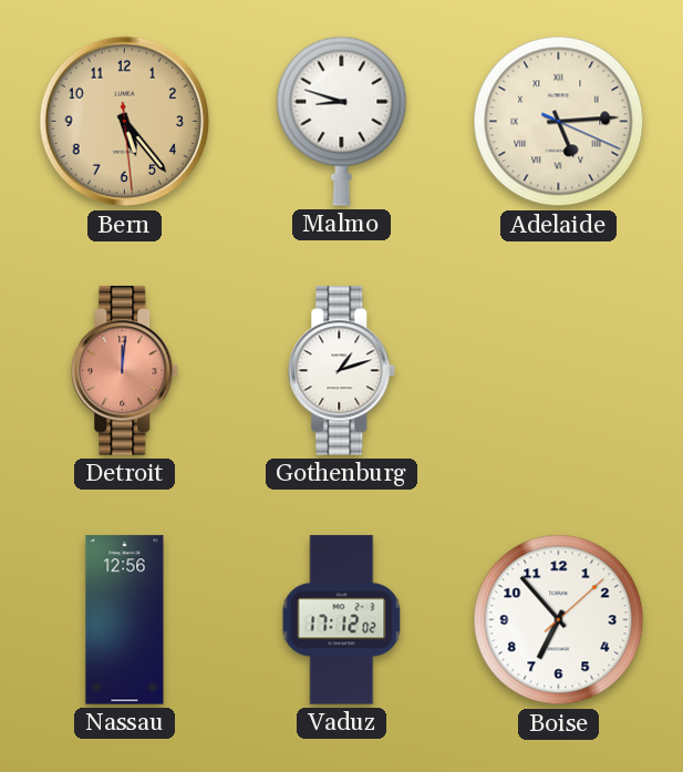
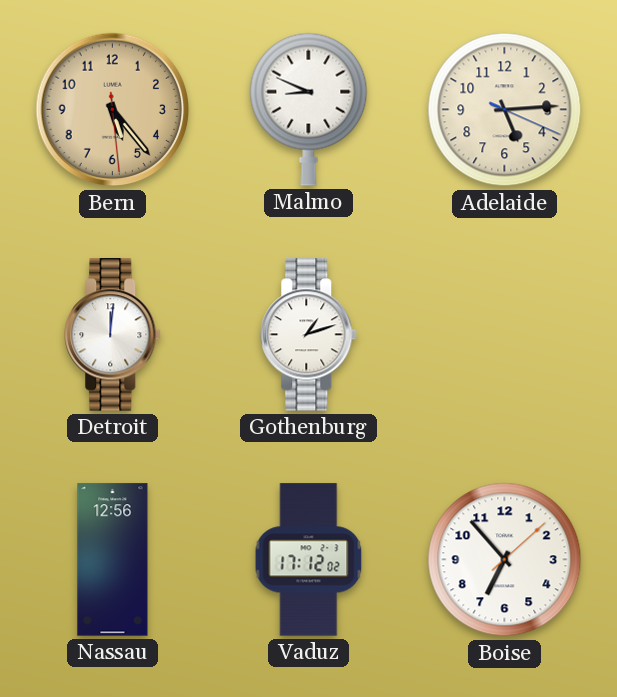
Malmo: 8:48 -> 8:49
Adelaide numerals: Roman -> Arabic
Detroit dial: salmon -> white
